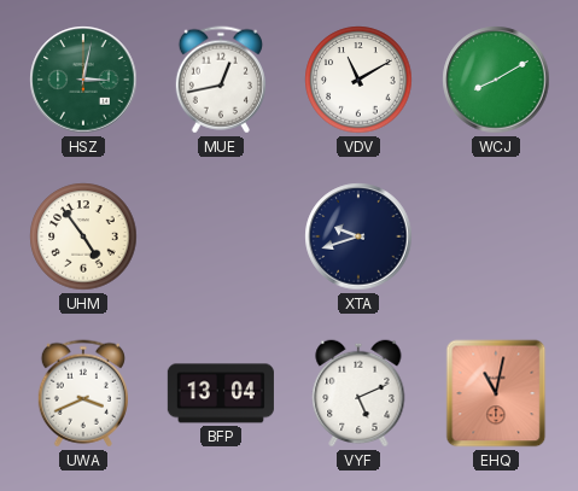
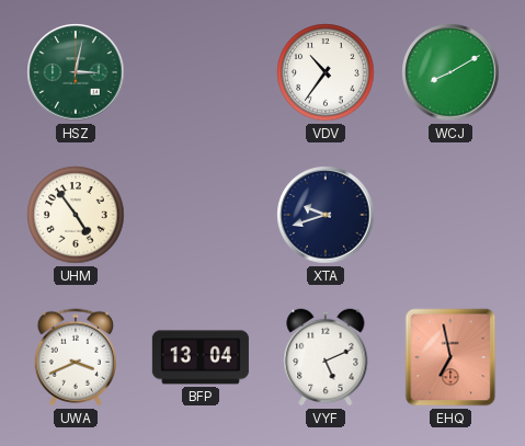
MUE: 12:43 -> none
VDV: 11:10 -> 10:36
EHQ: 11:02 -> 6:58
